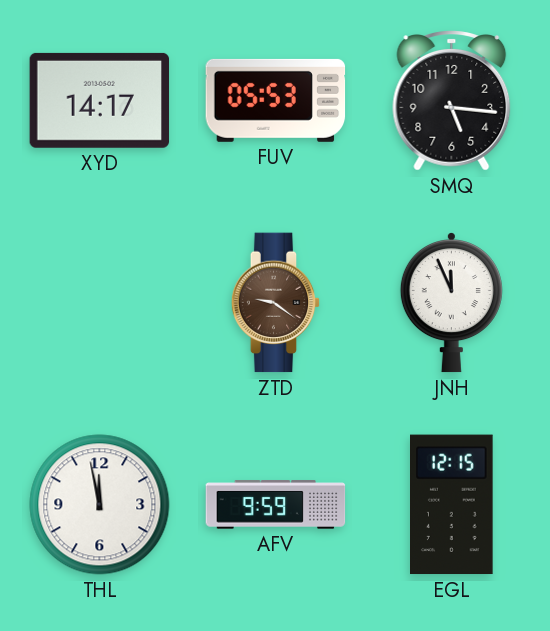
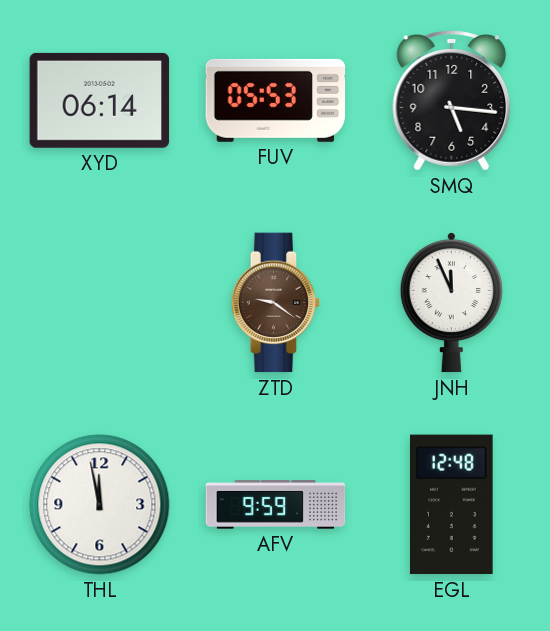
XYD: 14:17 -> 06:14
EGL: 12:15 -> 12:48
